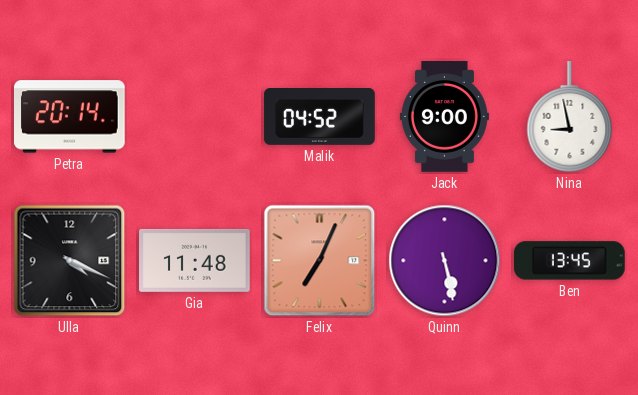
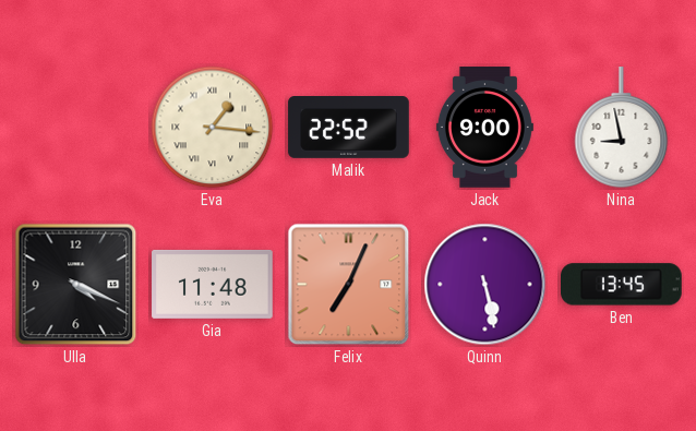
Petra: 20:14 -> none
Eva: none -> 1:16
Malik: 04:52 -> 22:52
